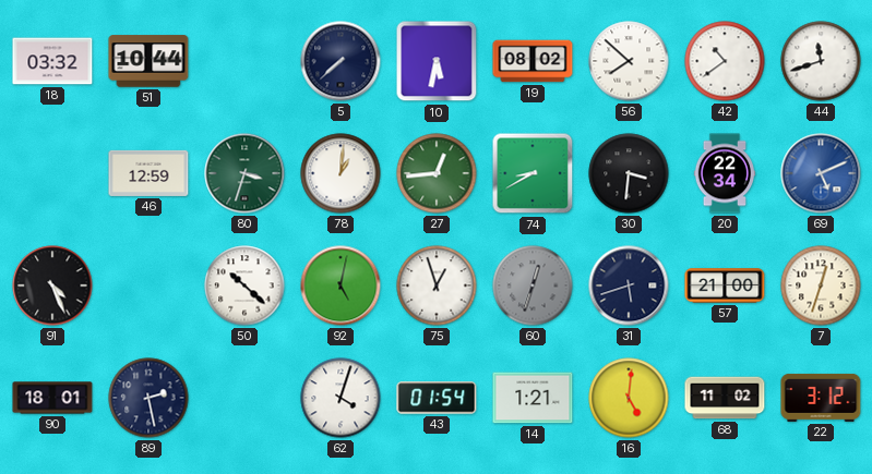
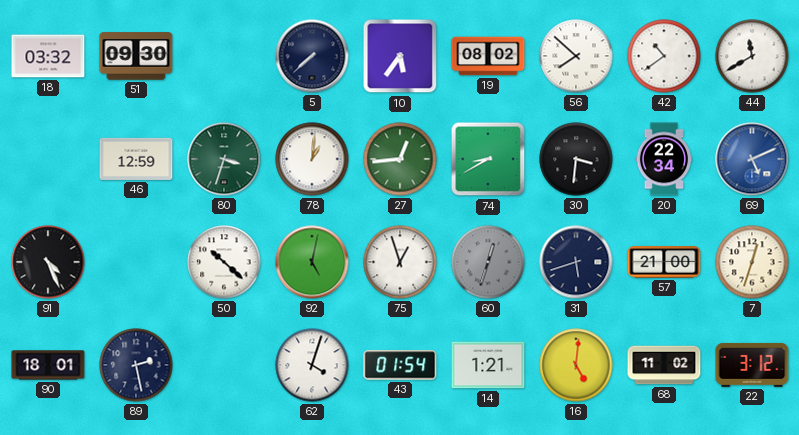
51: 10:44 -> 09:30
10: 5:32 -> 5:36
44: 11:42 -> 11:40
